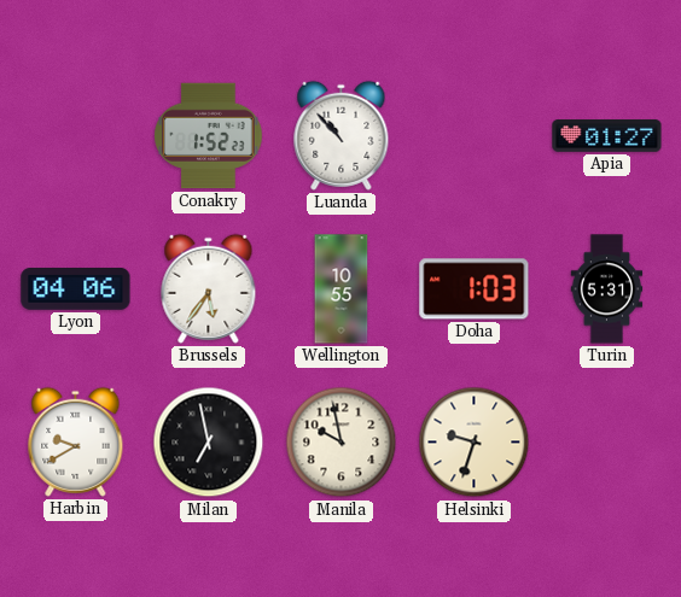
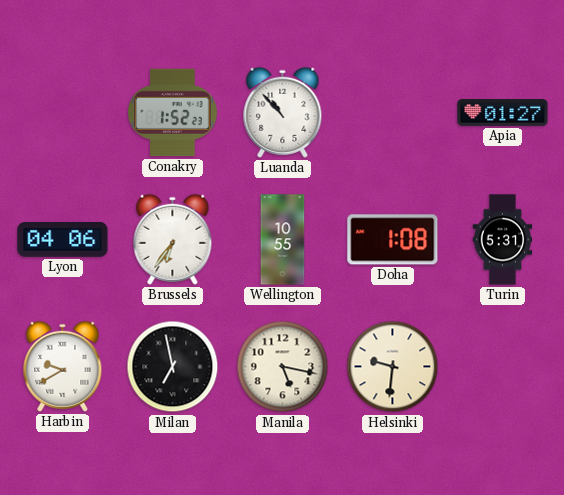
Brussels: 5:36 -> 6:36
Doha: 1:03 -> 1:08
Manila: 9:58 -> 5:17
Helsinki: 9:33 -> 9:31
